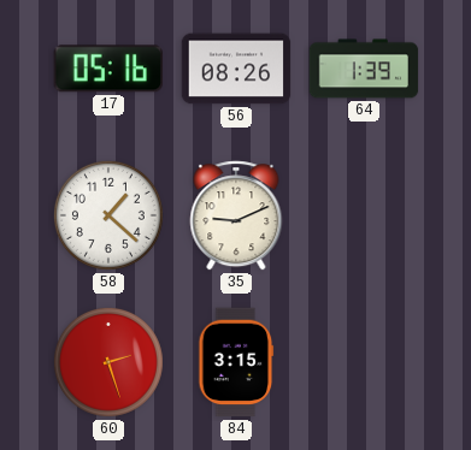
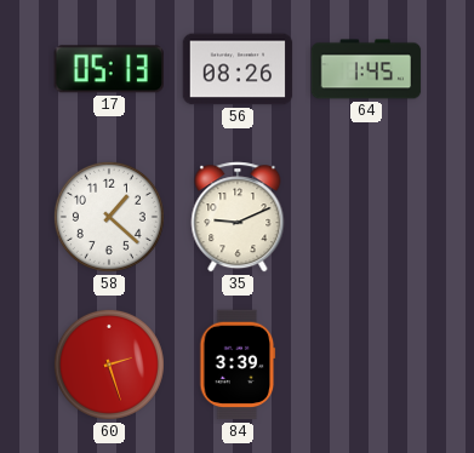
17: 05:16 -> 05:13
64: 1:39 -> 1:45
84: 3:15 -> 3:39
